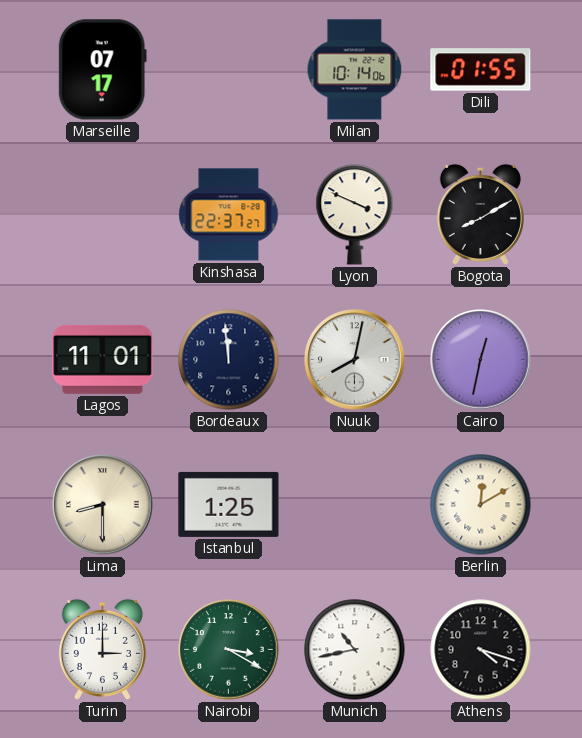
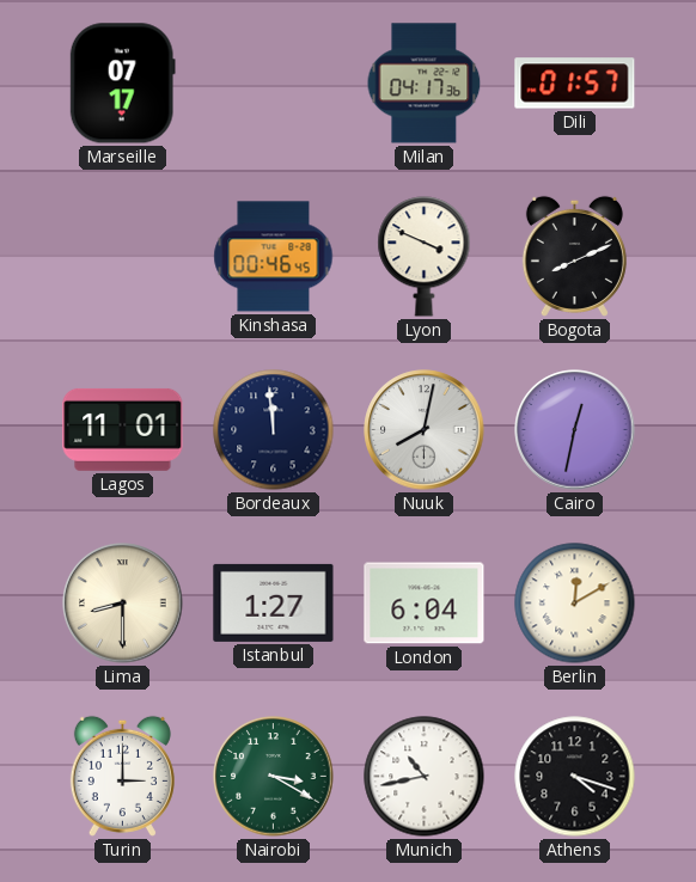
Milan: 10:14 -> 04:17
Dili: 01:55 -> 01:57
Kinshasa: 22:37 -> 00:46
Bogota: 8:10 -> 8:11
Istanbul: 1:25 -> 1:27
London: none -> 6:04
